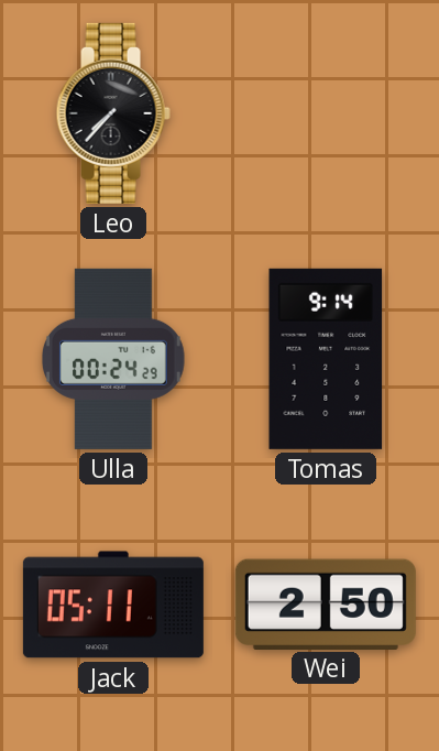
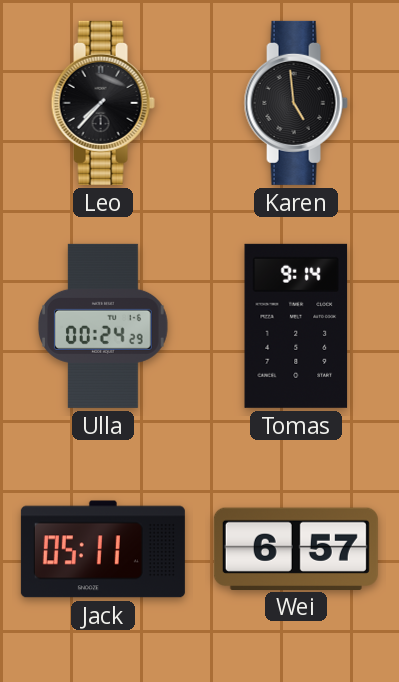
Karen: none -> 4:59
Wei: 2:50 -> 6:57
